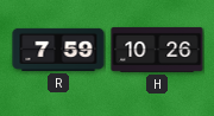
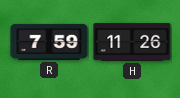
H: 10:26 -> 11:26
